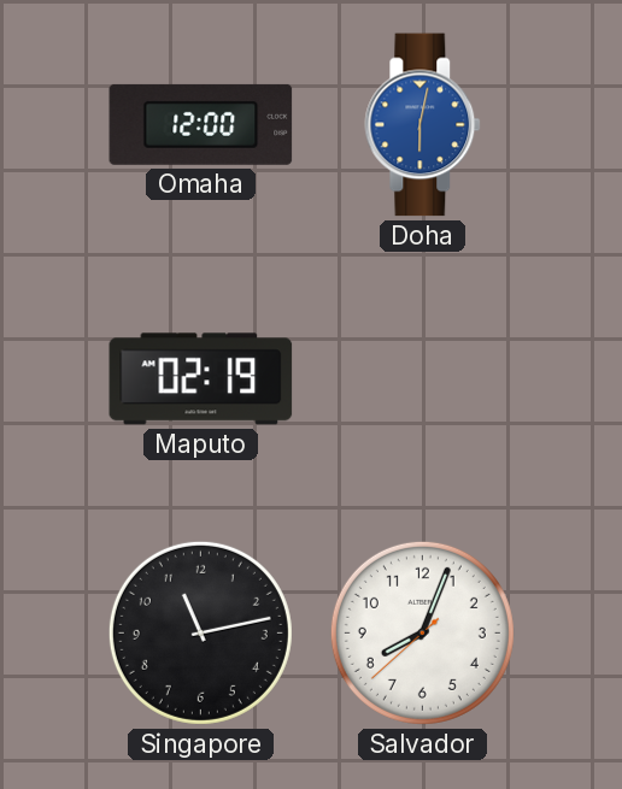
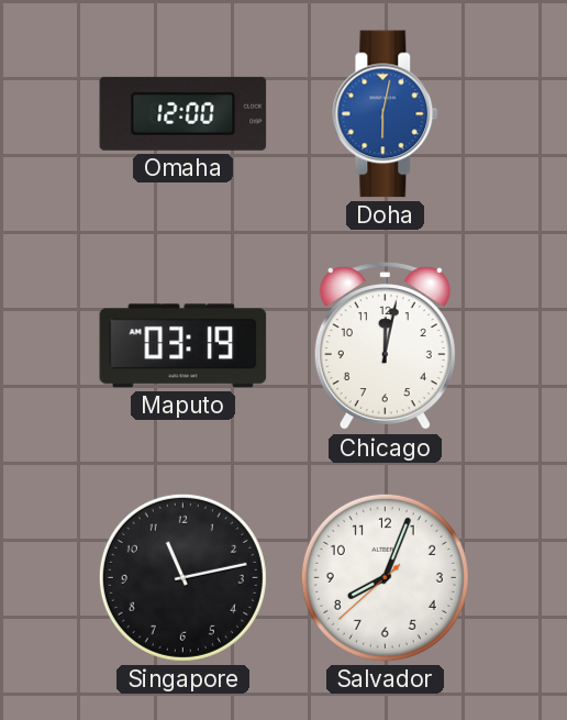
Maputo: 02:19 -> 03:19
Chicago: none -> 12:02
